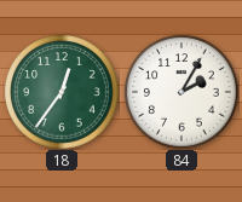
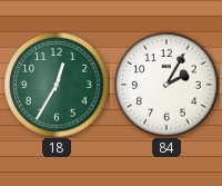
18: 12:36 -> 12:35
